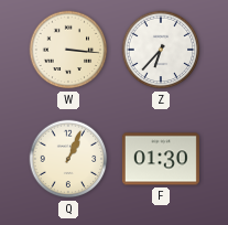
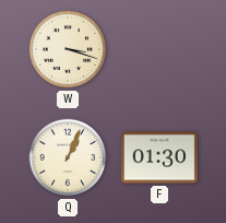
W: 3:16 -> 3:18
Z: 6:37 -> none
